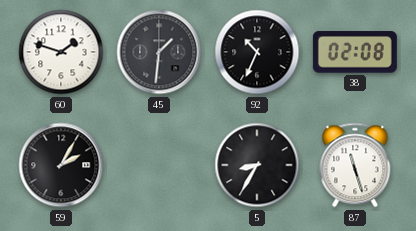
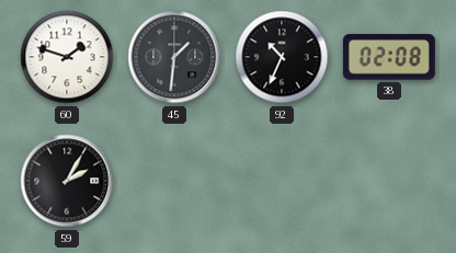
5: 8:35 -> none
87: 11:27 -> none
